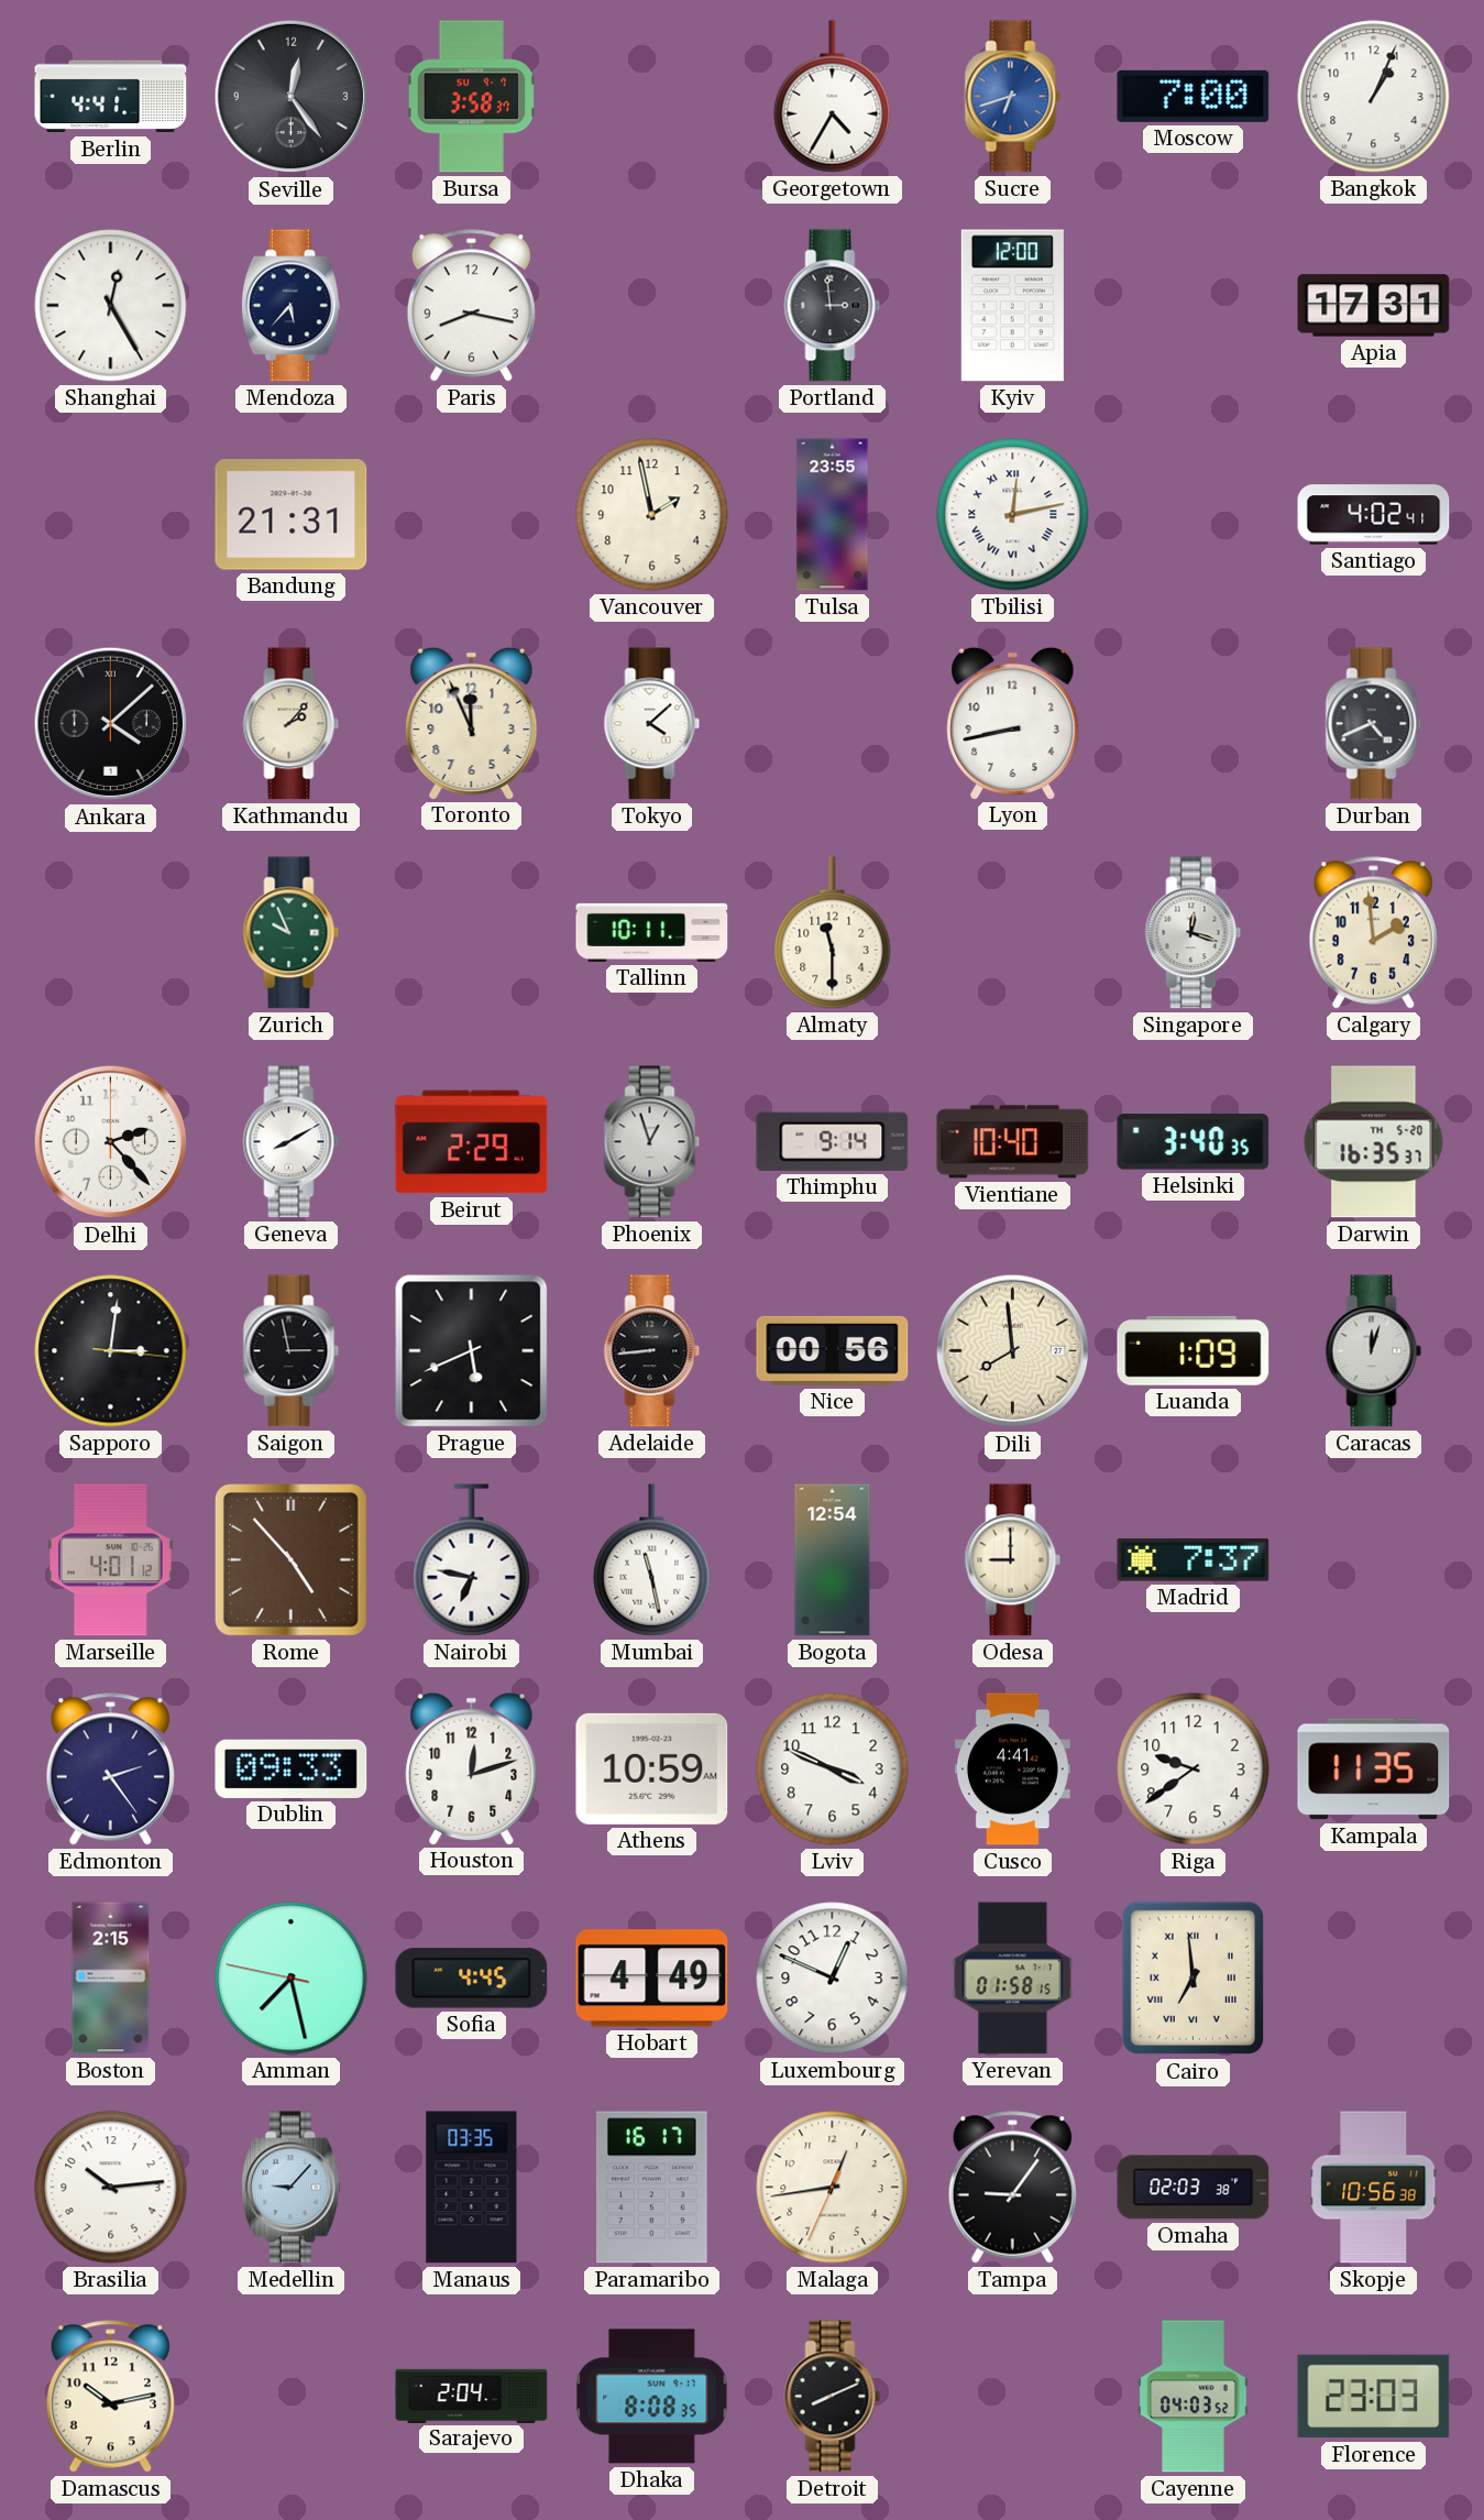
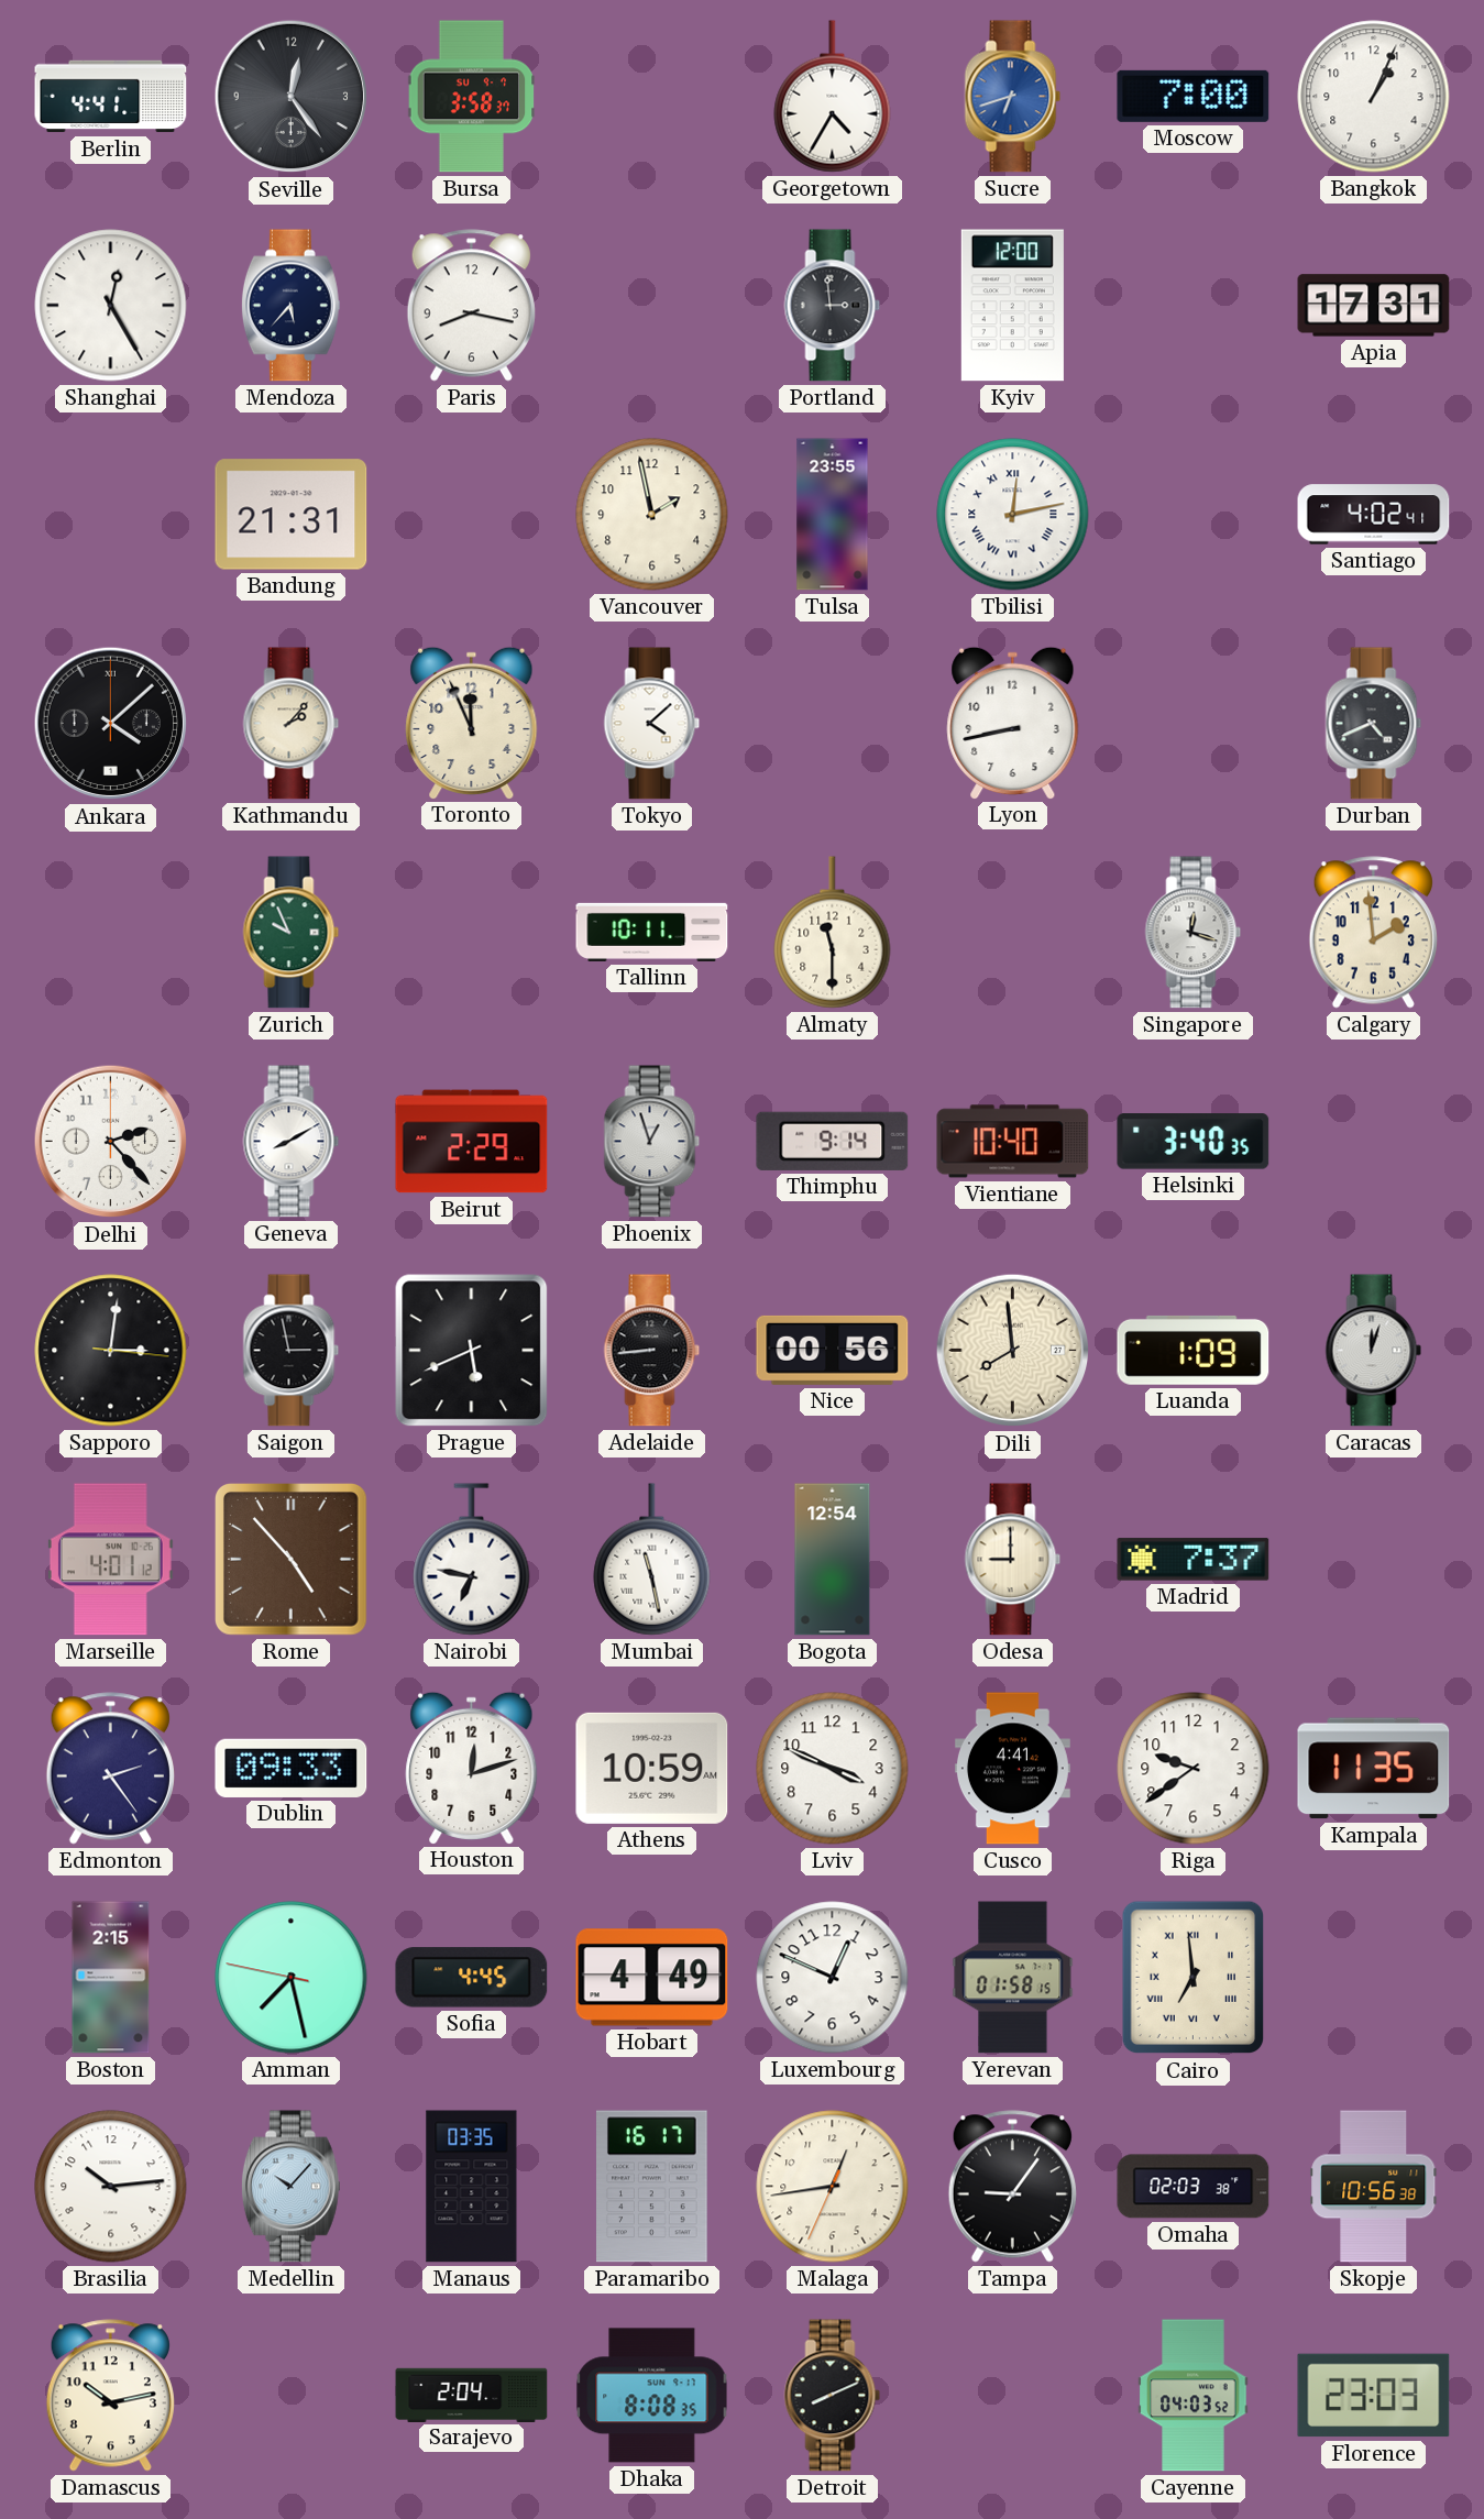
Darwin: 16:35 -> none
Medellin: 9:07 -> 10:07
